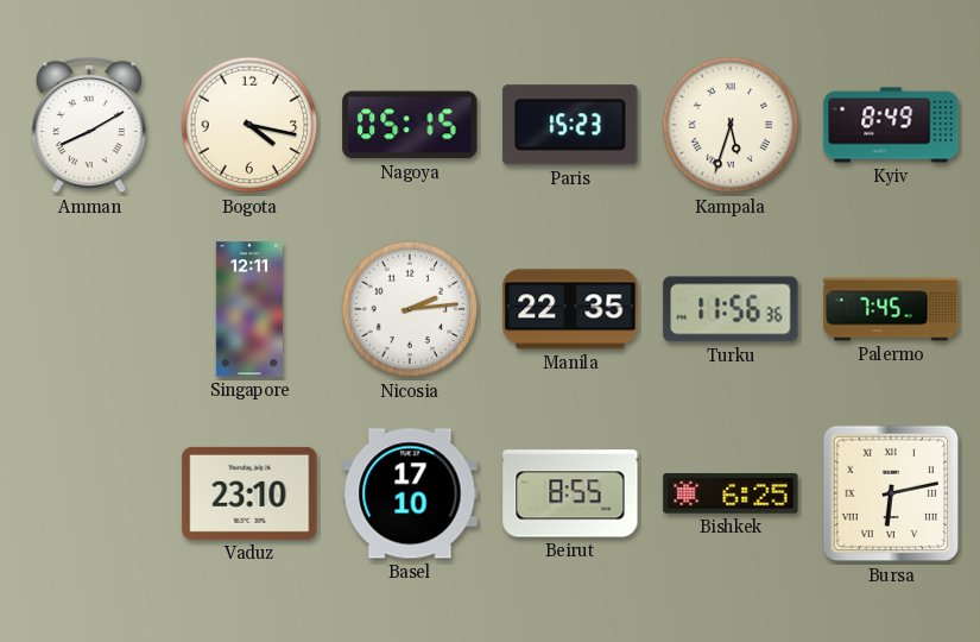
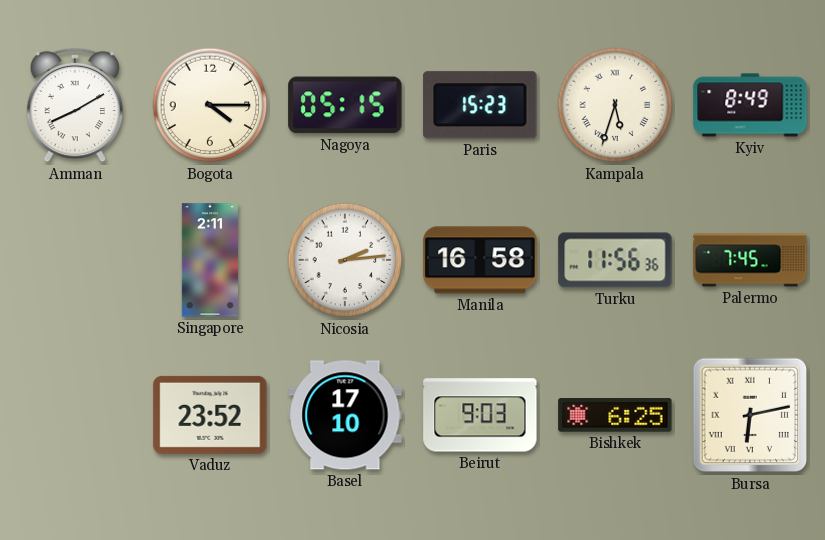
Bogota: 4:17 -> 4:15
Singapore: 12:11 -> 2:11
Manila: 22:35 -> 16:58
Vaduz: 23:10 -> 23:52
Beirut: 8:55 -> 9:03
